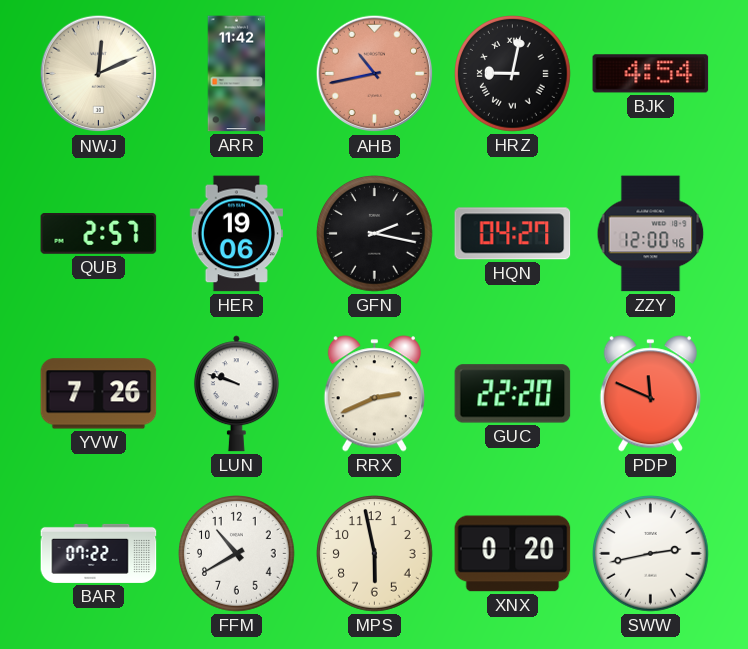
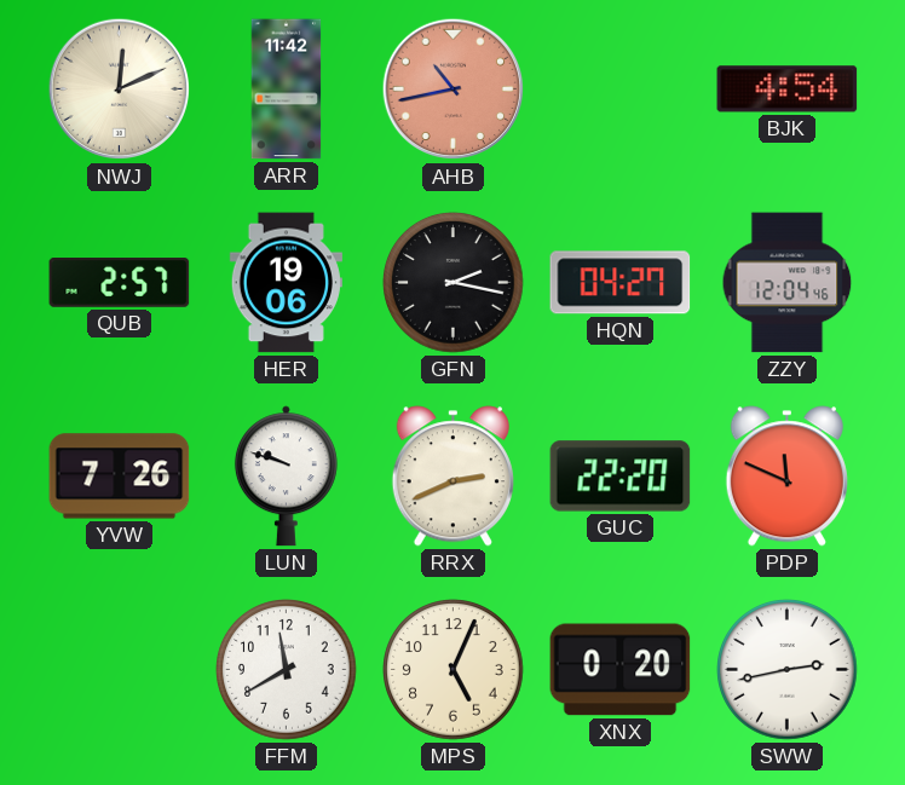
HRZ: 9:02 -> none
ZZY: 12:00 -> 12:04
BAR: 07:22 -> none
FFM: 10:40 -> 11:40
MPS: 5:58 -> 5:04
